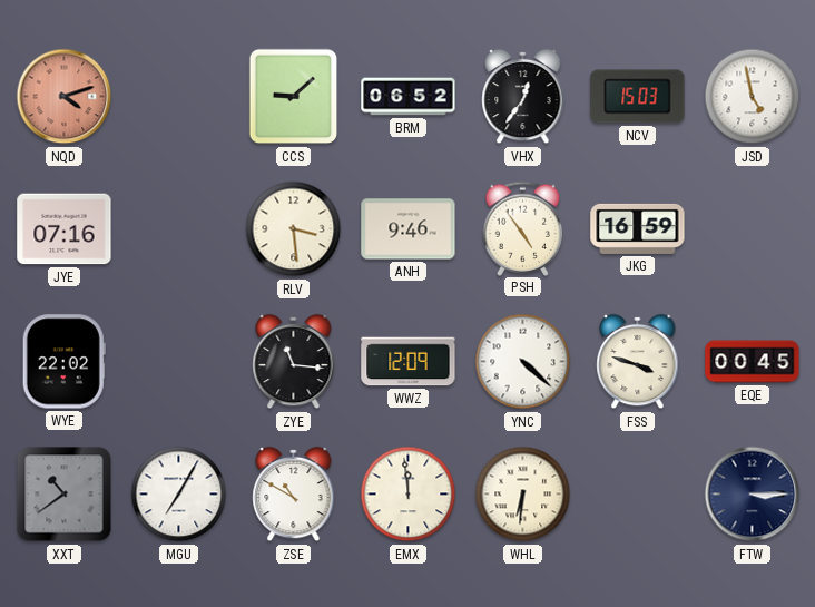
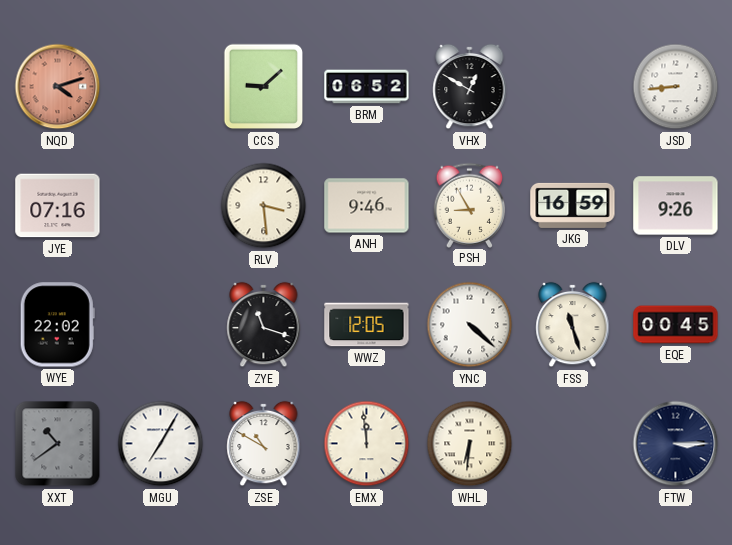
VHX: 12:36 -> 12:50
NCV: 15:03 -> none
JSD: 4:58 -> 8:44
PSH: 4:54 -> 8:55
DLV: none -> 9:26
ZYE: 11:16 -> 11:18
WWZ: 12:09 -> 12:05
FSS: 3:48 -> 11:27
